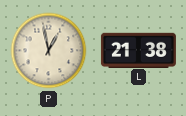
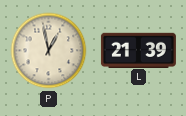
L: 21:38 -> 21:39
